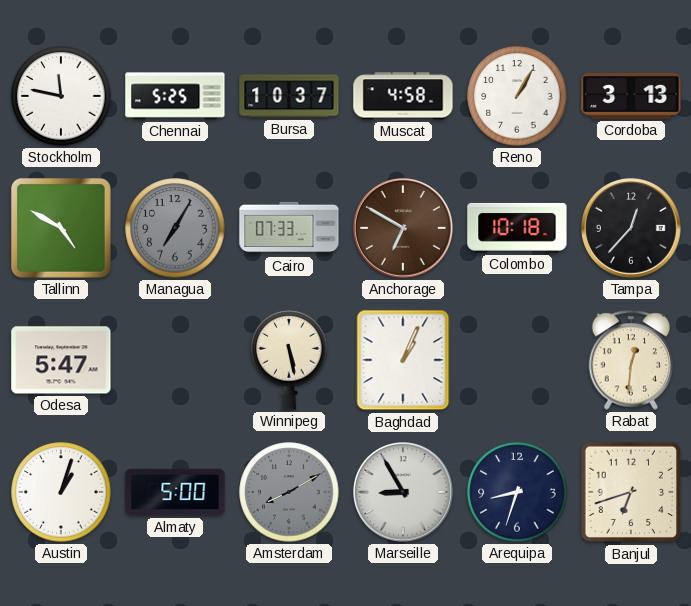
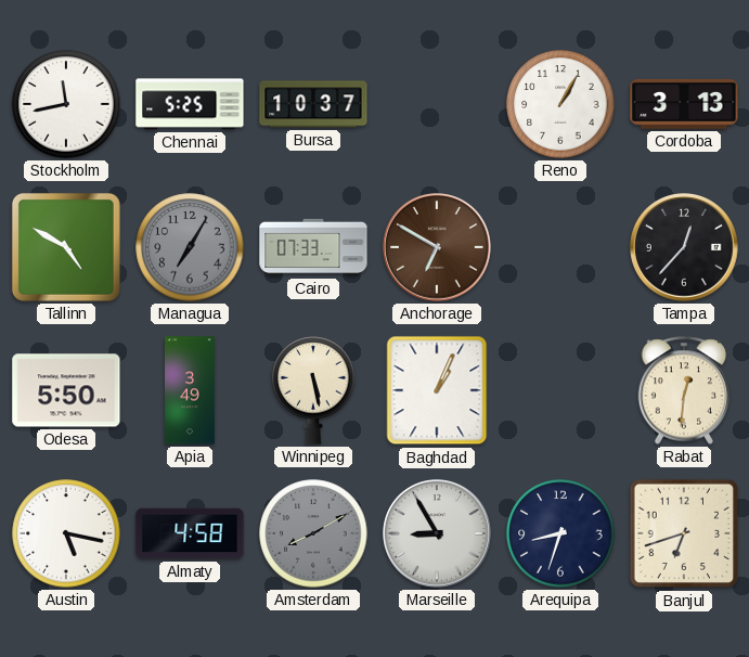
Stockholm: 11:47 -> 11:43
Muscat: 4:58 -> none
Colombo: 10:18 -> none
Odesa: 5:47 -> 5:50
Apia: none -> 3:49
Austin: 1:03 -> 5:17
Almaty: 5:00 -> 4:58
